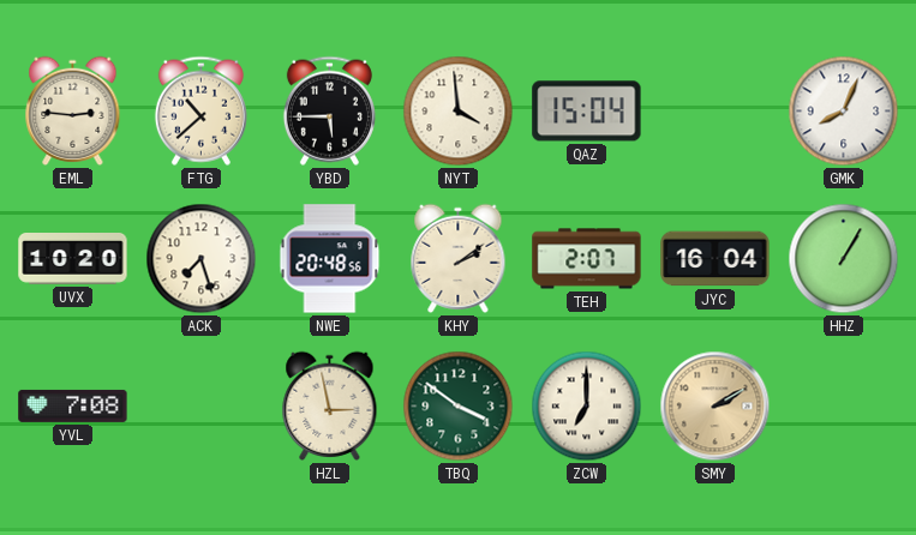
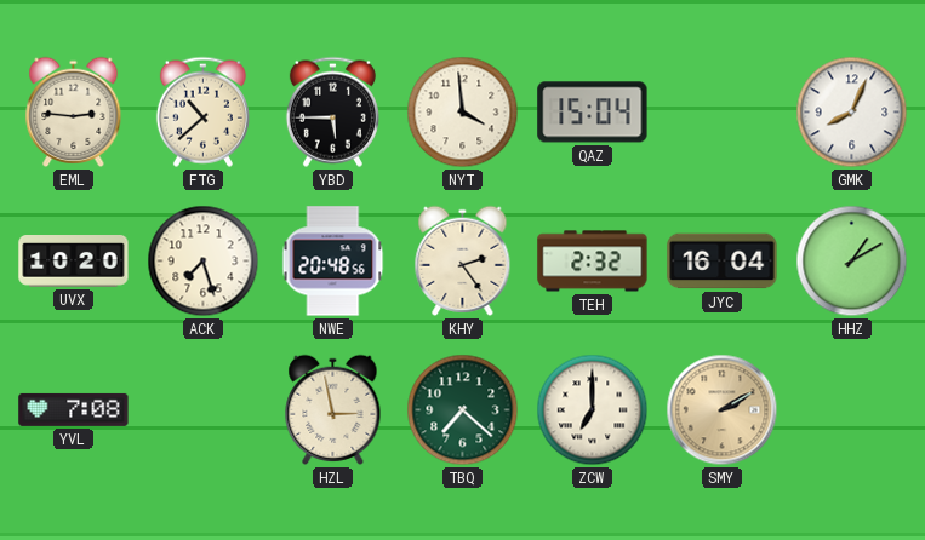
KHY: 2:09 -> 2:24
TEH: 2:07 -> 2:32
HHZ: 1:05 -> 1:10
TBQ: 3:51 -> 7:22
